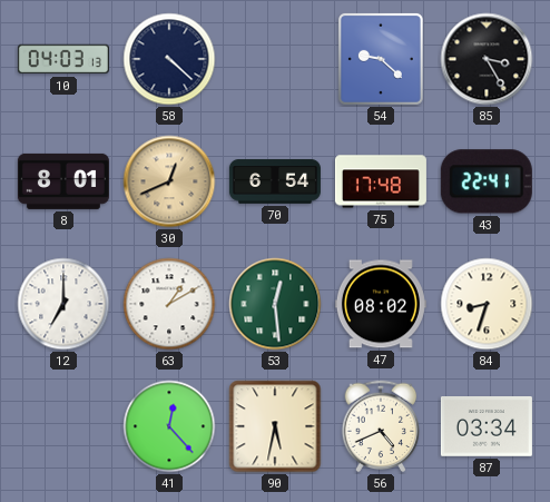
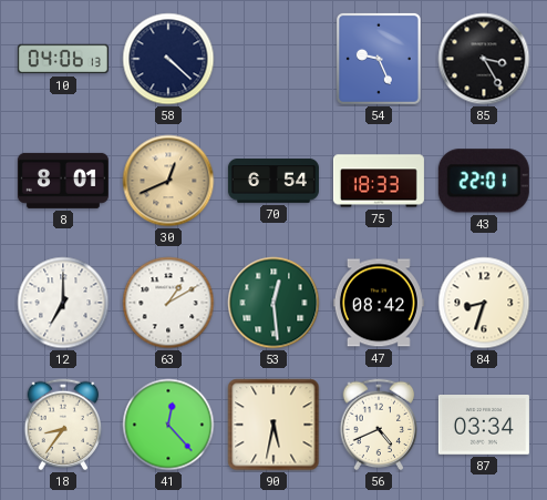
10: 04:03 -> 04:06
54: 9:22 -> 9:26
75: 17:48 -> 18:33
43: 22:41 -> 22:01
47: 08:02 -> 08:42
18: none -> 8:36
